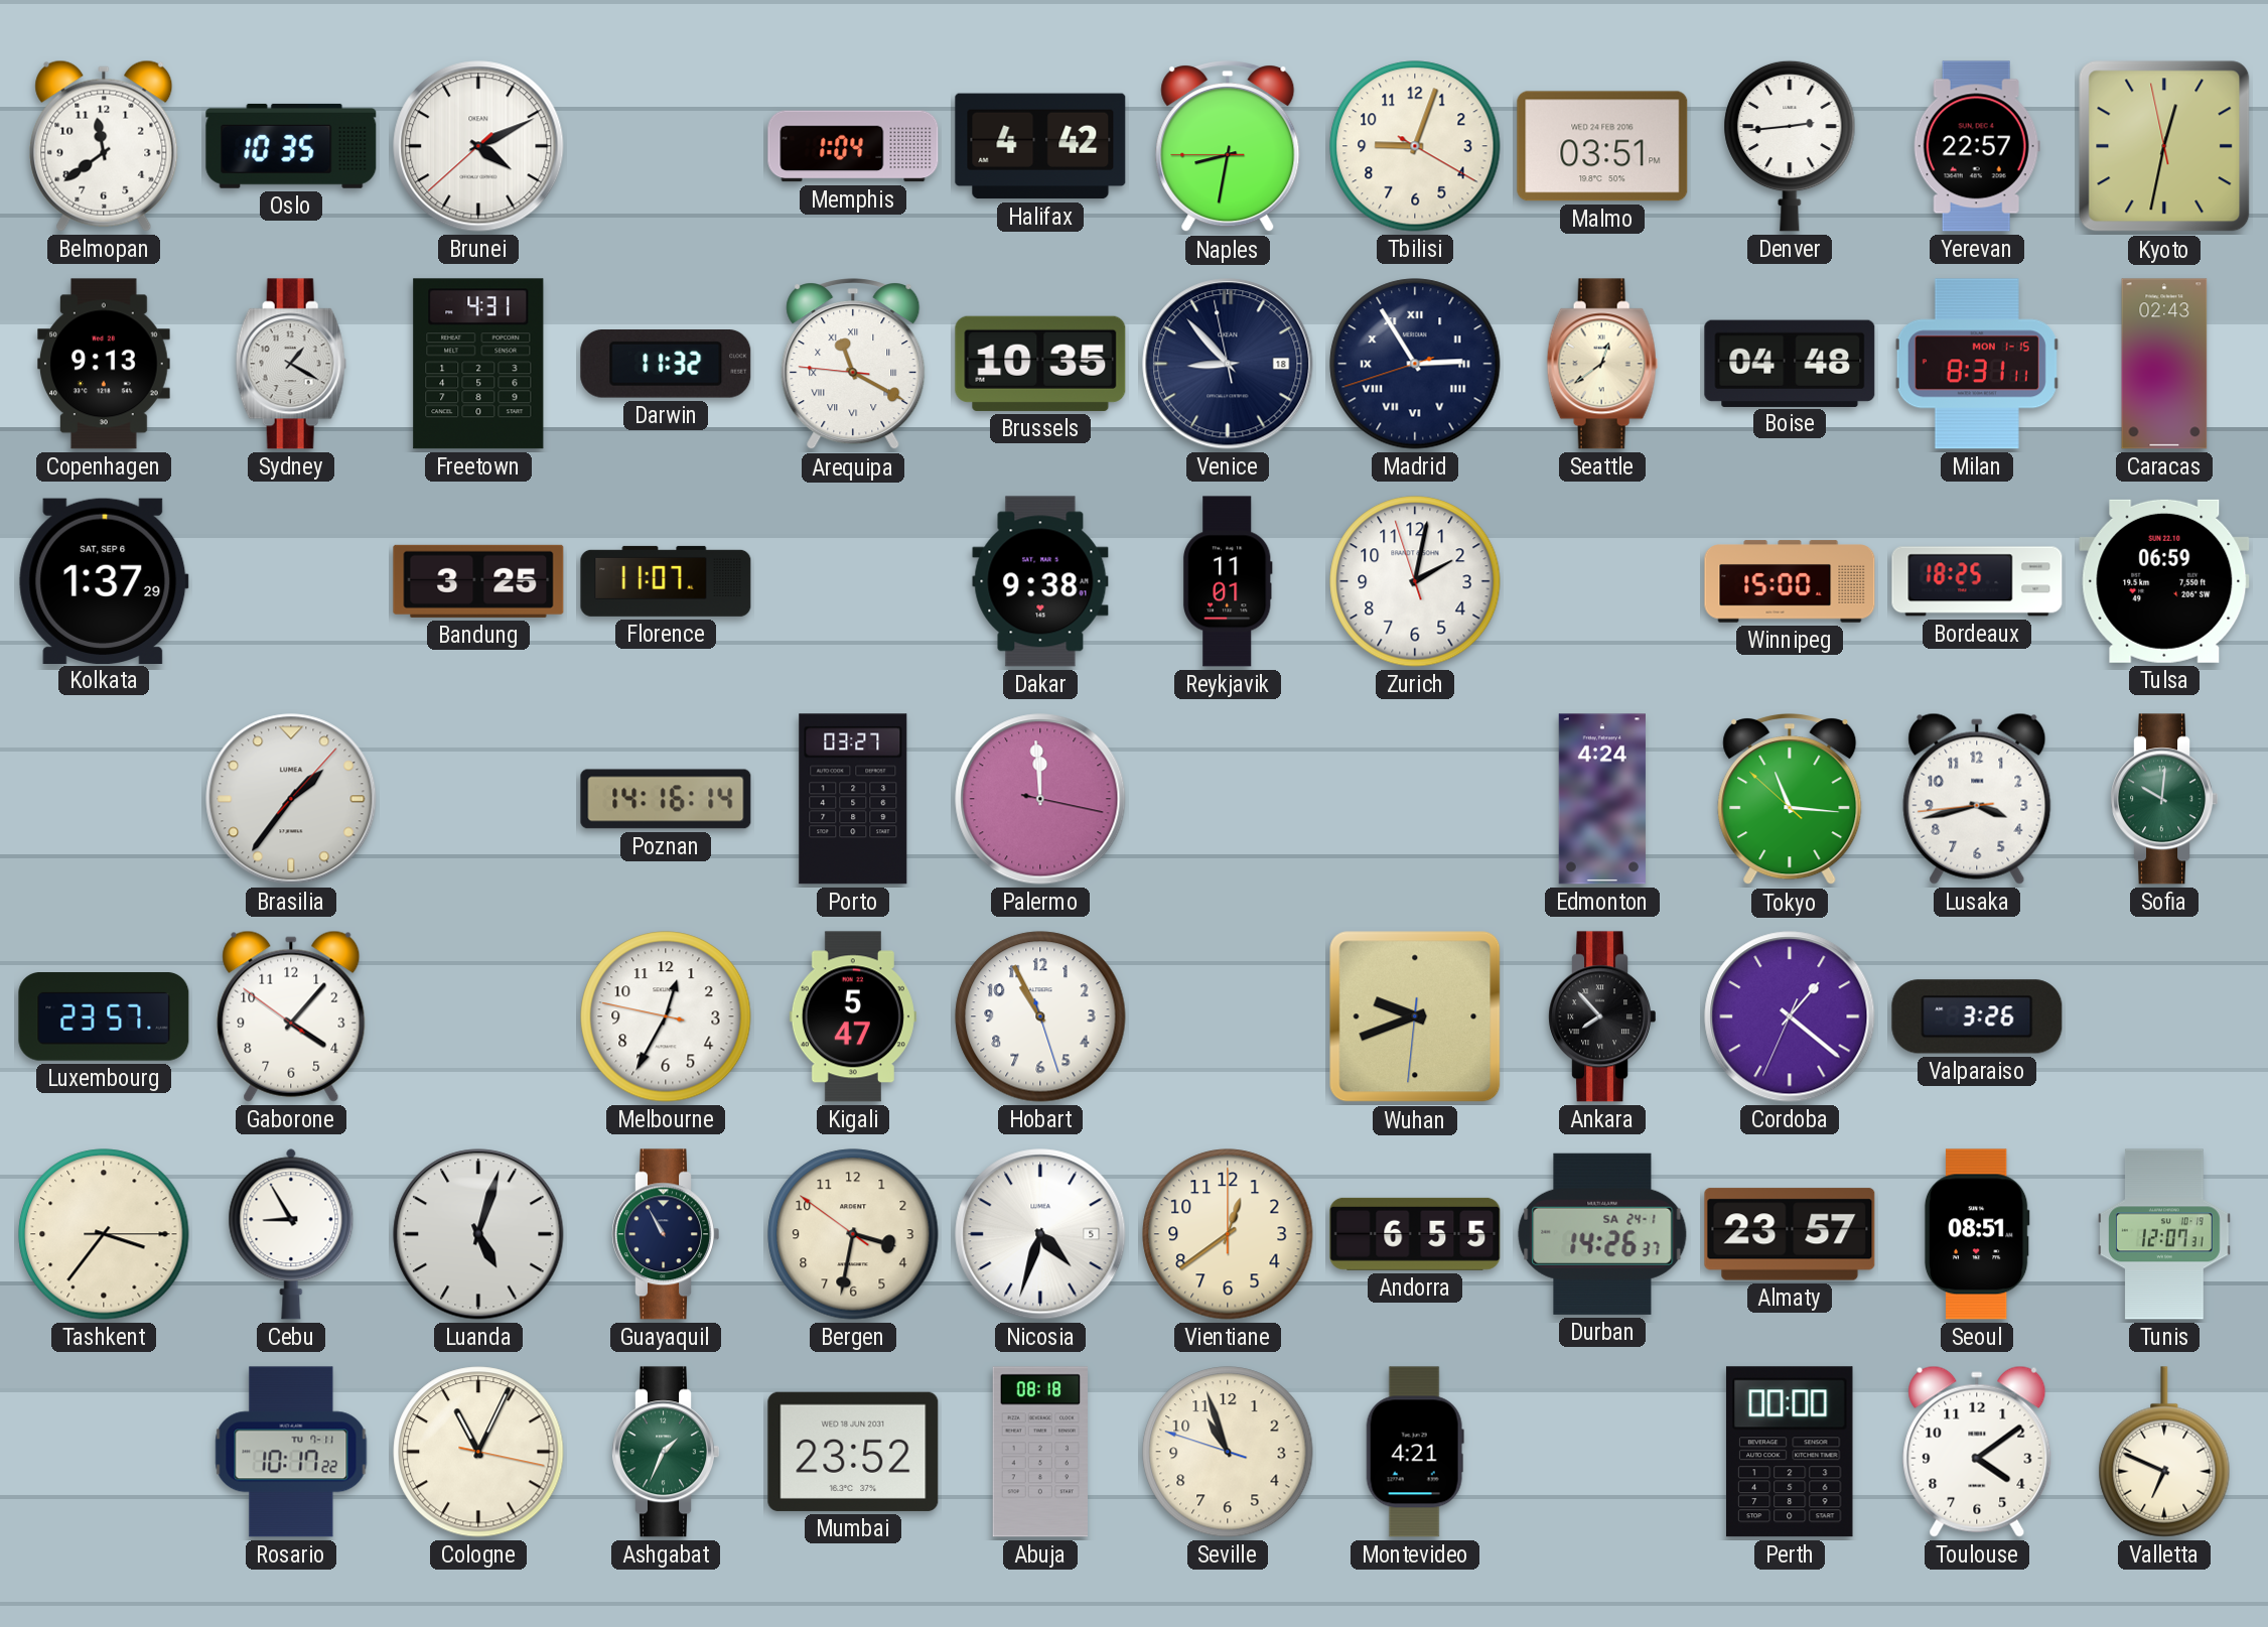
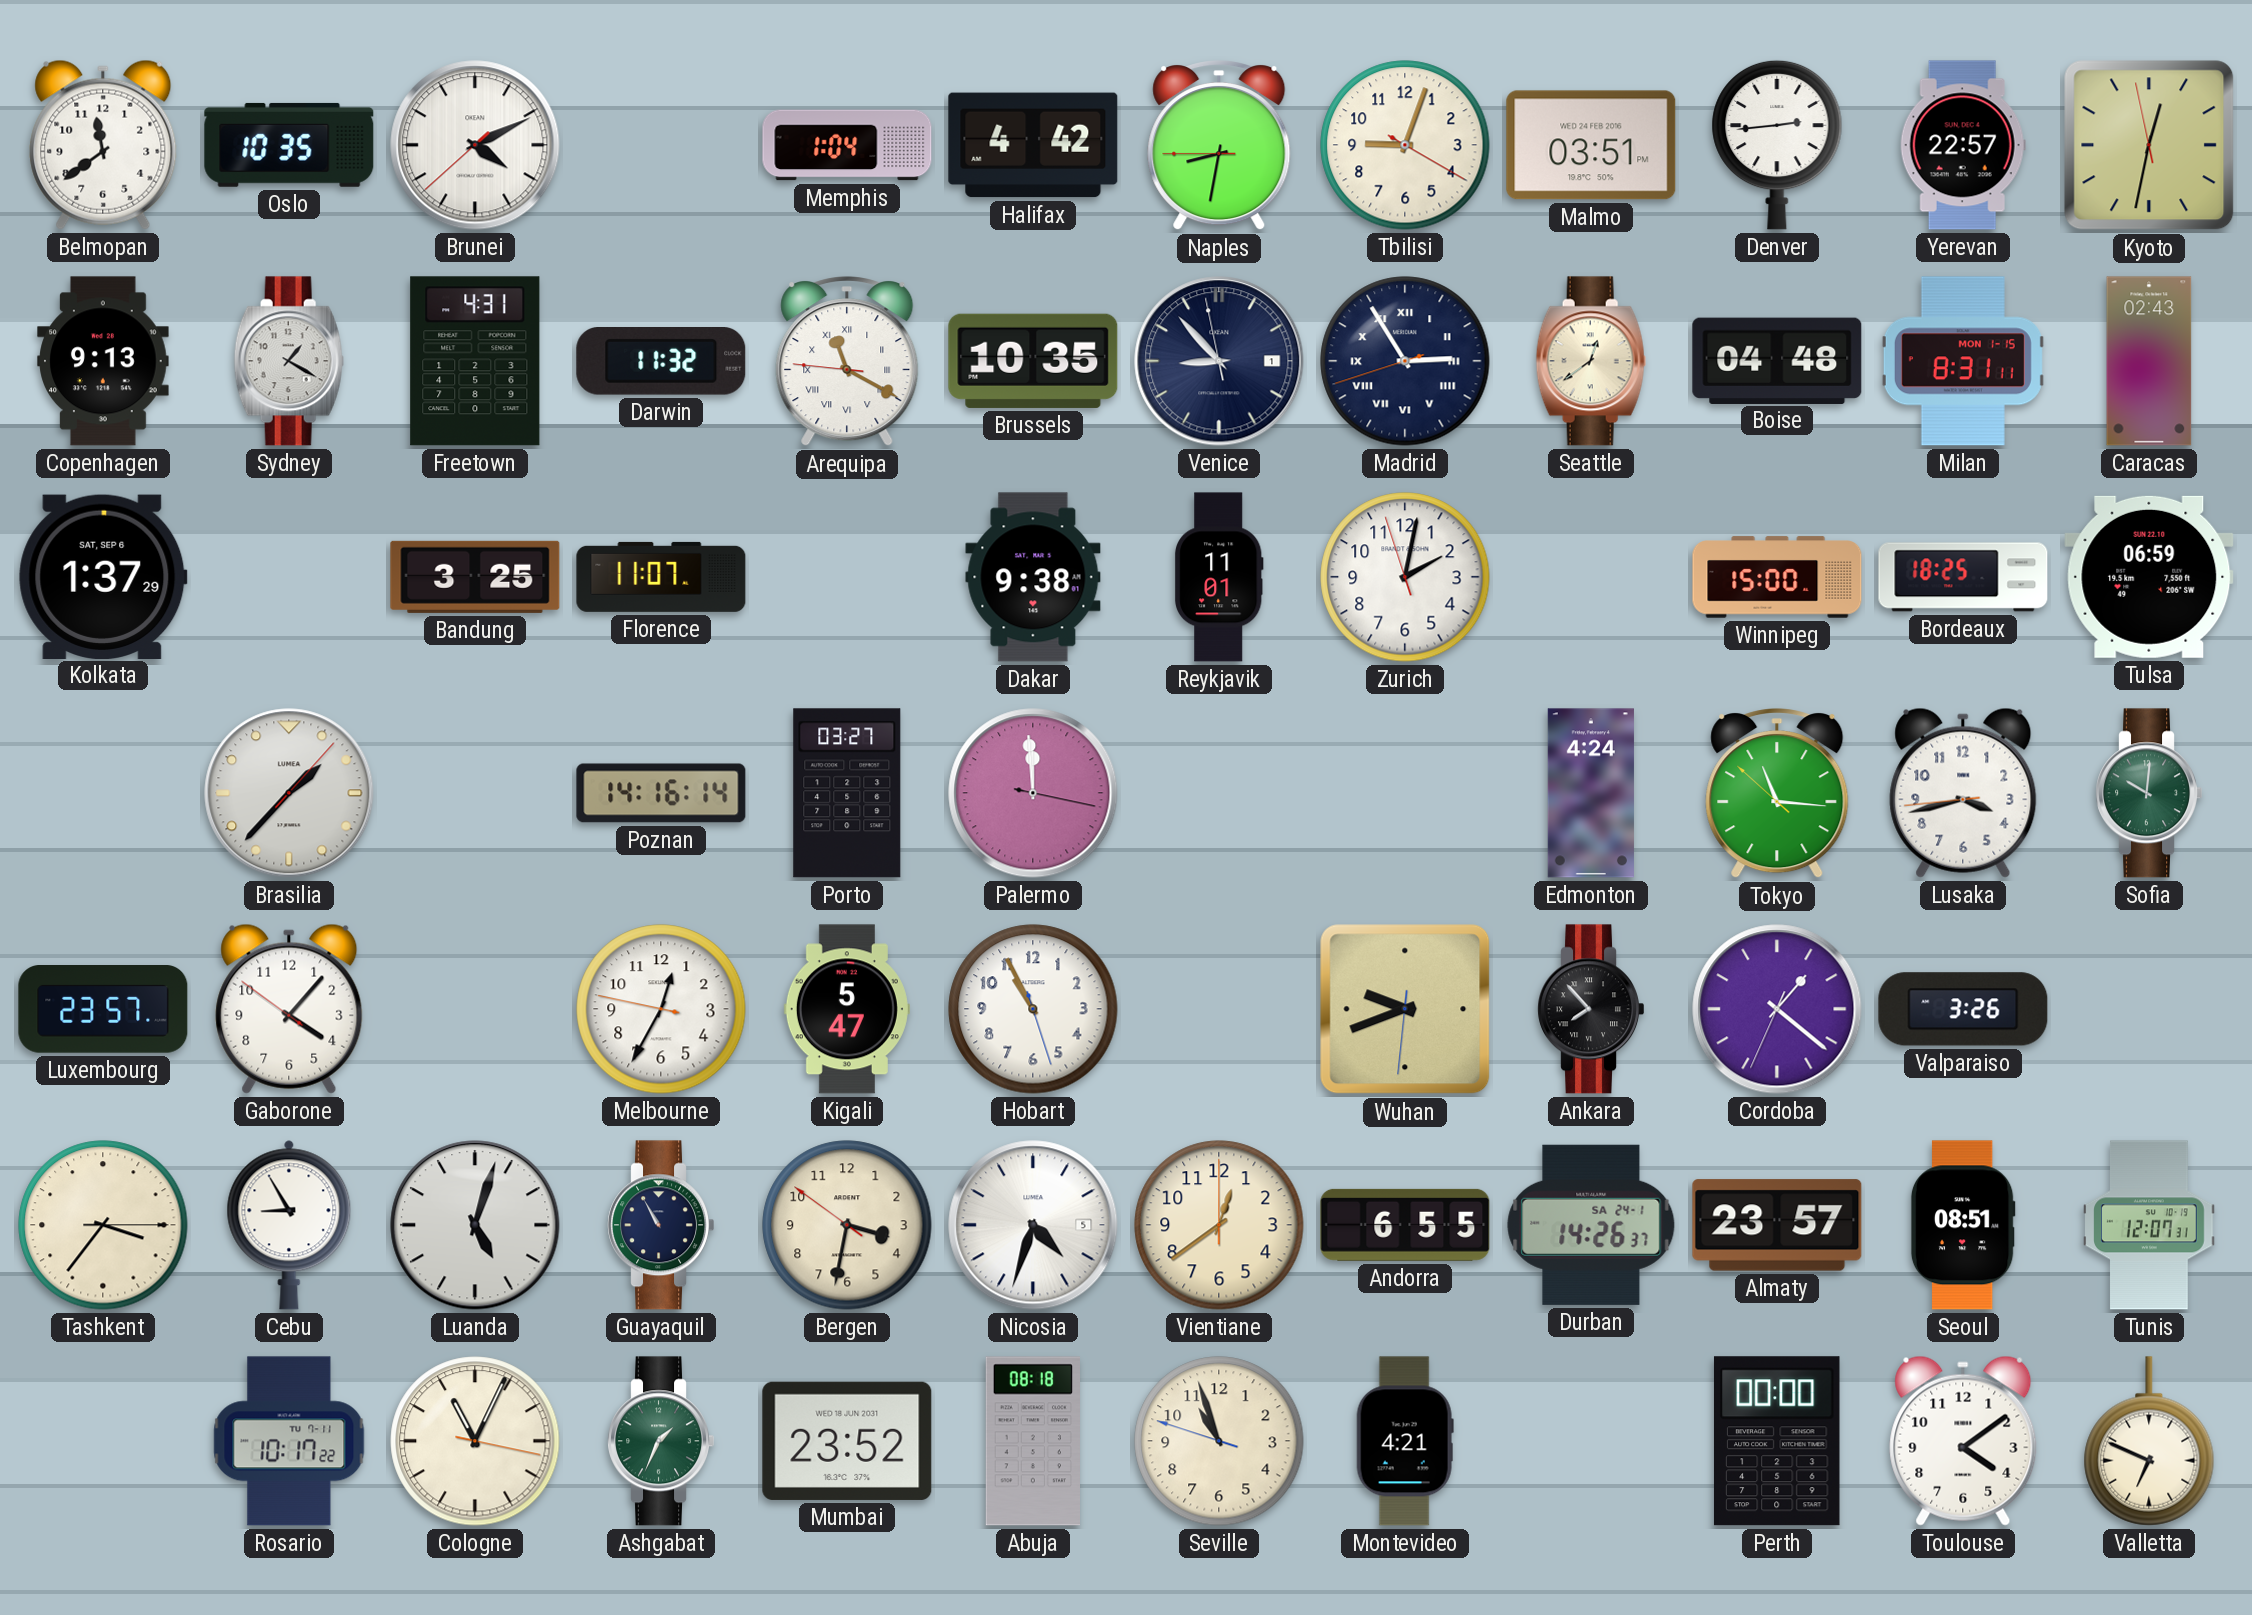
Venice date: 18 -> 1
Brasilia: 1:36 -> 1:37
